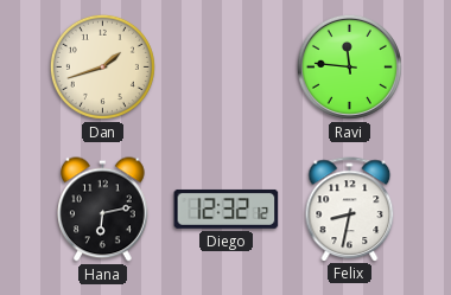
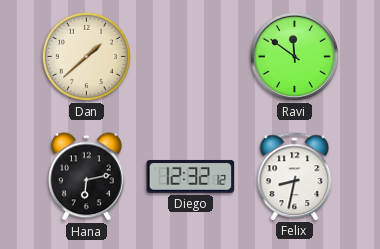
Dan: 1:42 -> 1:38
Ravi: 11:46 -> 11:51
